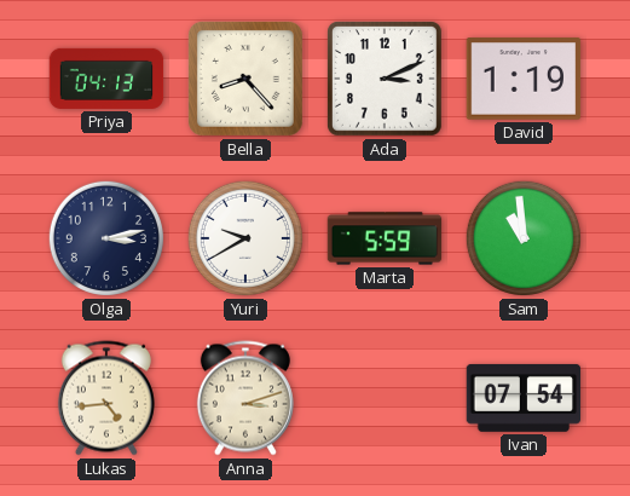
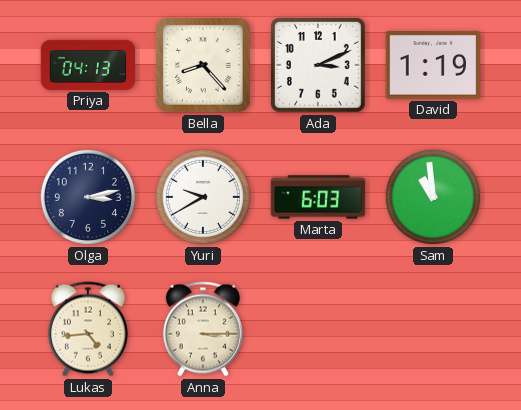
Marta: 5:59 -> 6:03
Anna: 3:12 -> 3:15
Ivan: 07:54 -> none
